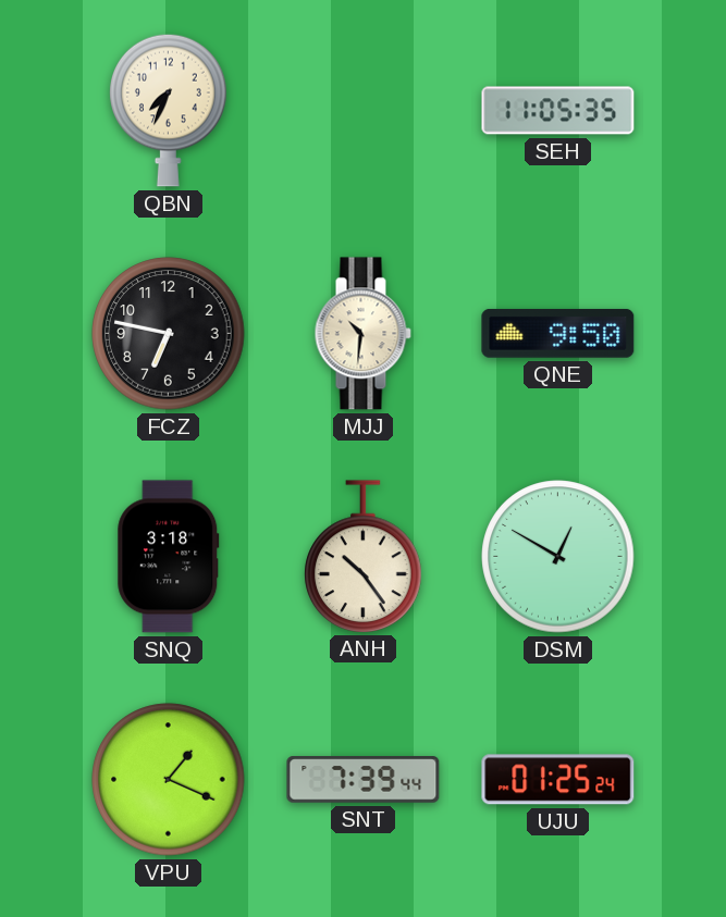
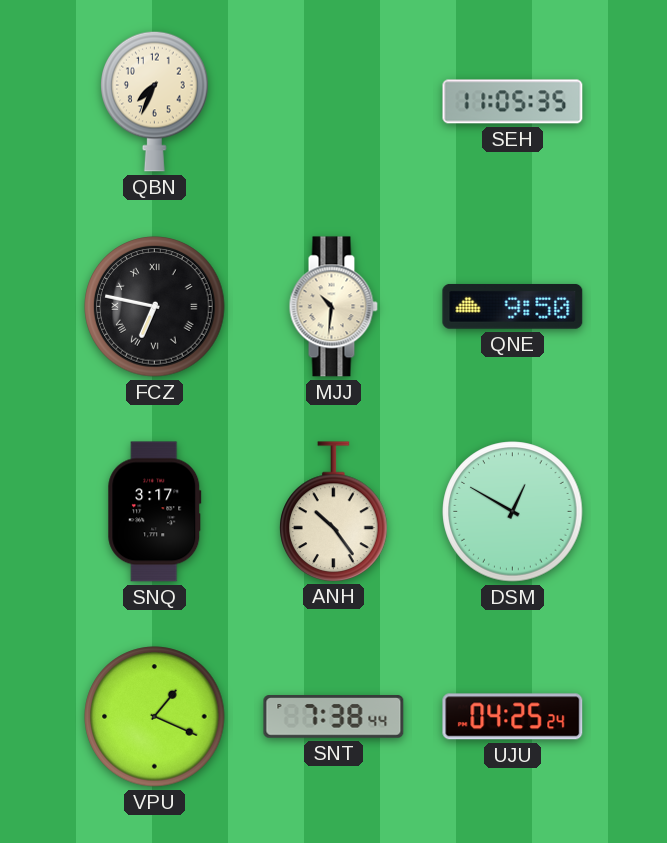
FCZ numerals: Arabic -> Roman
SNQ: 3:18 -> 3:17
SNT: 7:39 -> 7:38
UJU: 01:25 -> 04:25
